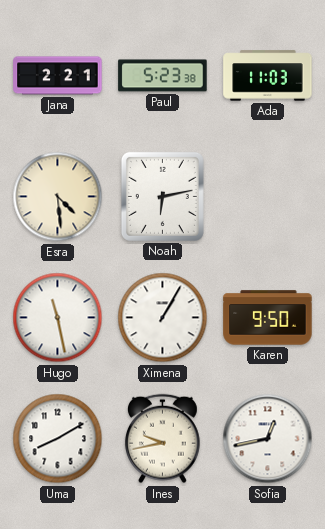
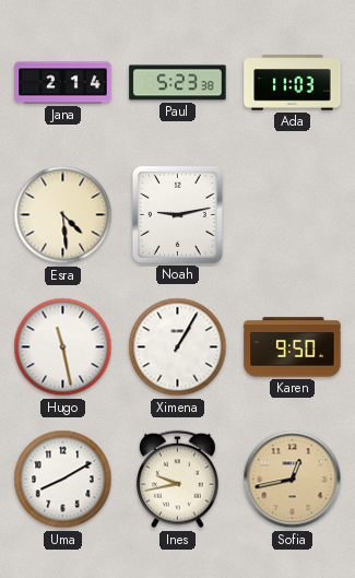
Jana: 2:21 -> 2:14
Noah: 6:13 -> 9:13
Sofia dial: white -> champagne
